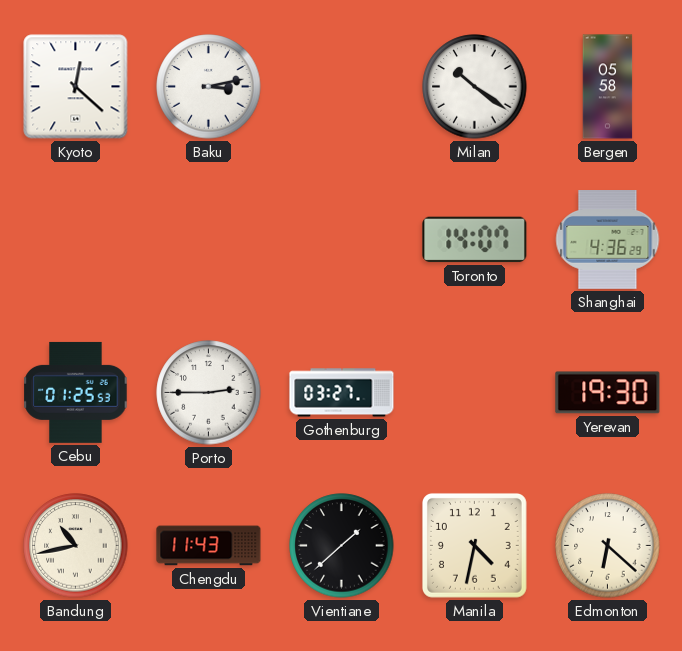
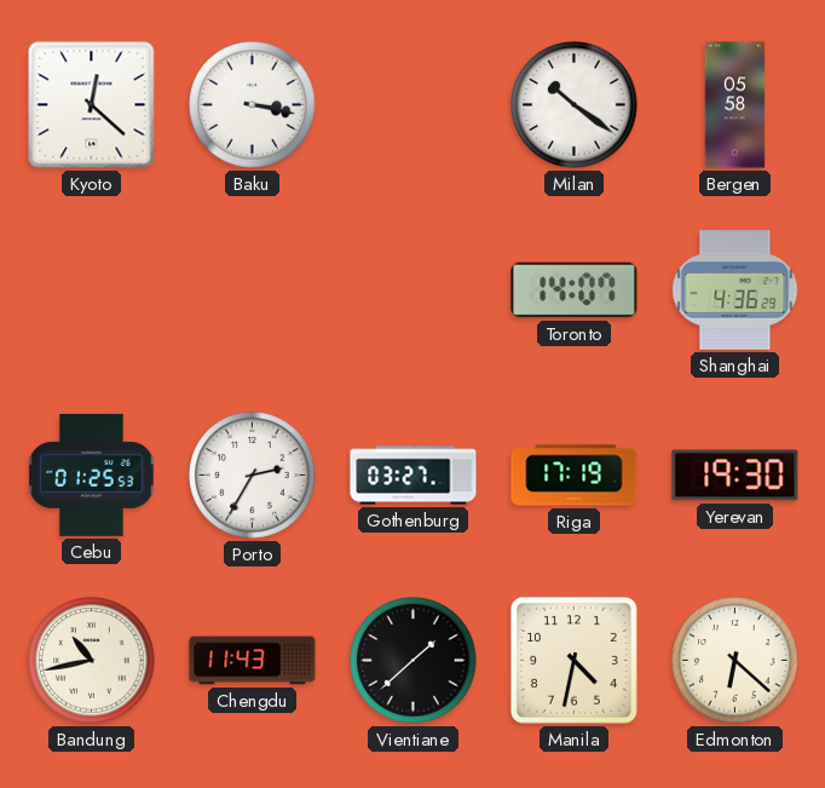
Baku: 3:13 -> 3:17
Porto: 2:45 -> 2:35
Riga: none -> 17:19
